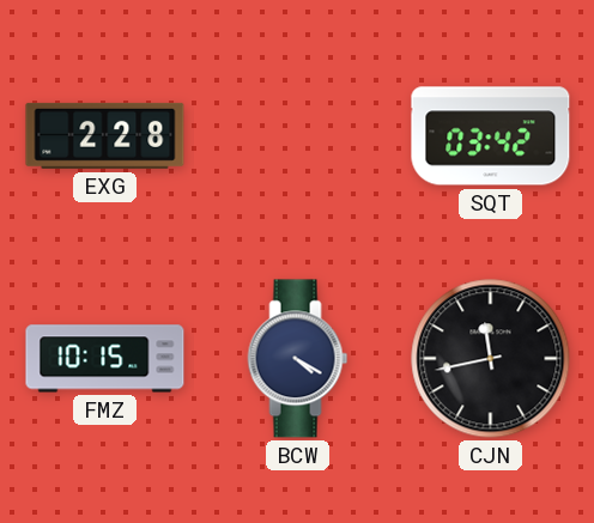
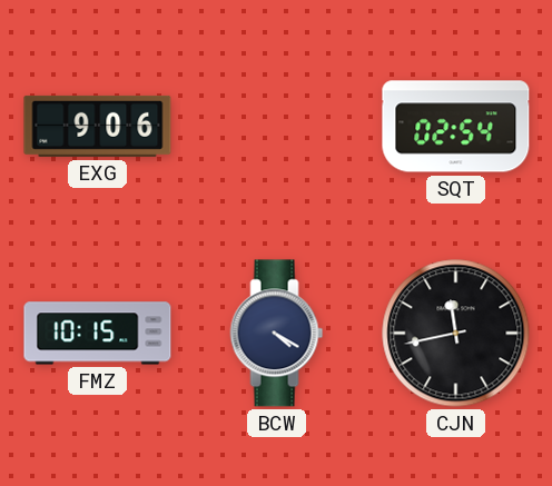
EXG: 2:28 -> 9:06
SQT: 03:42 -> 02:54
